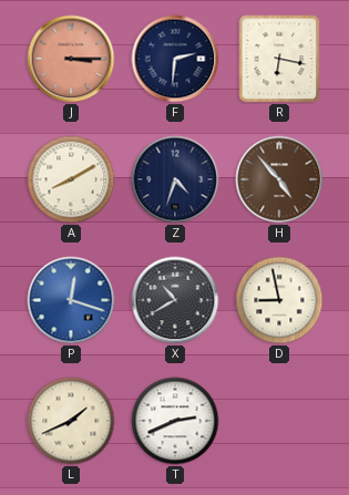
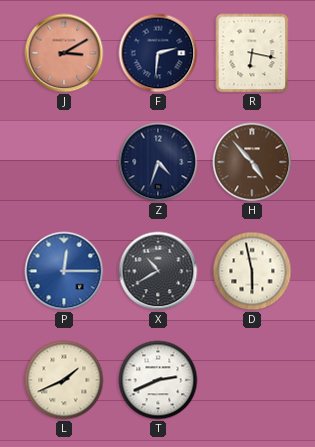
J: 3:15 -> 3:10
A: 8:10 -> none
P: 12:18 -> 12:15
D: 8:58 -> 5:58
